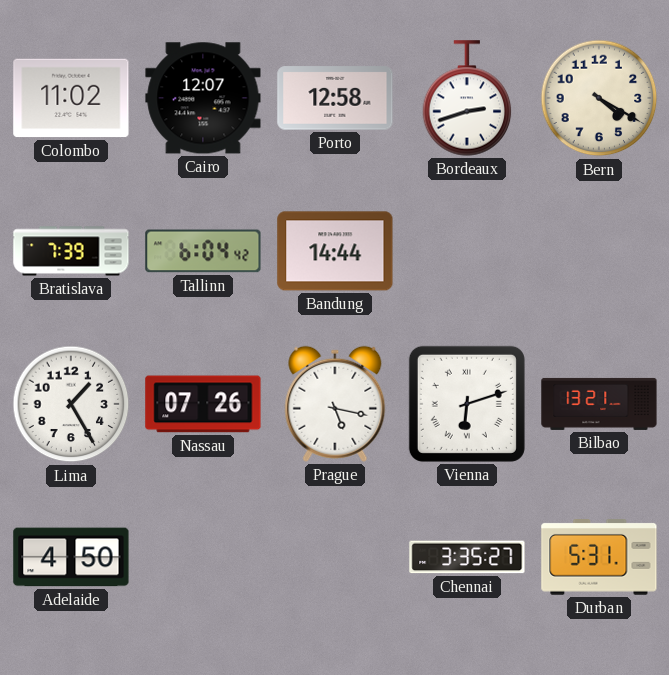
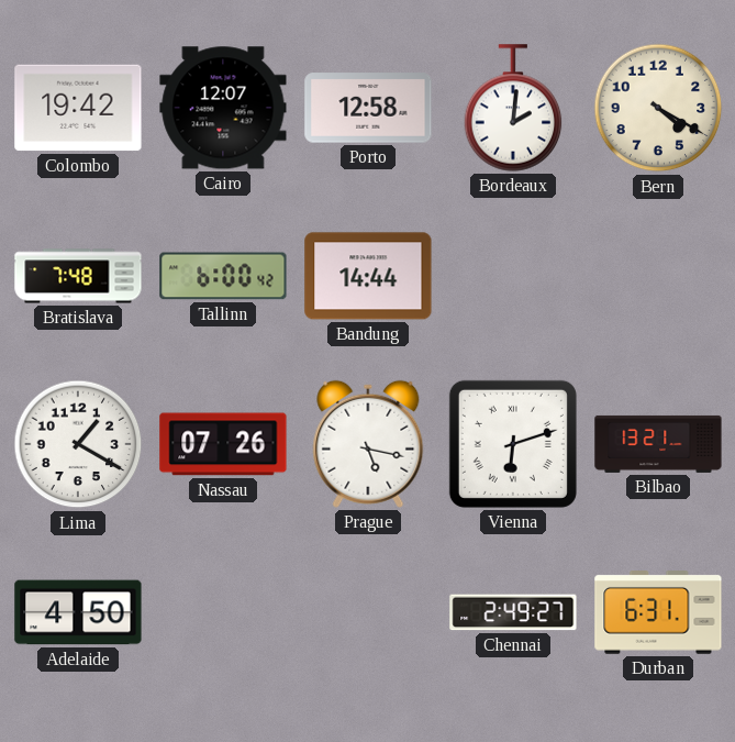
Colombo: 11:02 -> 19:42
Bordeaux: 2:42 -> 2:01
Bratislava: 7:39 -> 7:48
Tallinn: 6:04 -> 6:00
Lima: 1:25 -> 1:20
Chennai: 3:35 -> 2:49
Durban: 5:31 -> 6:31
